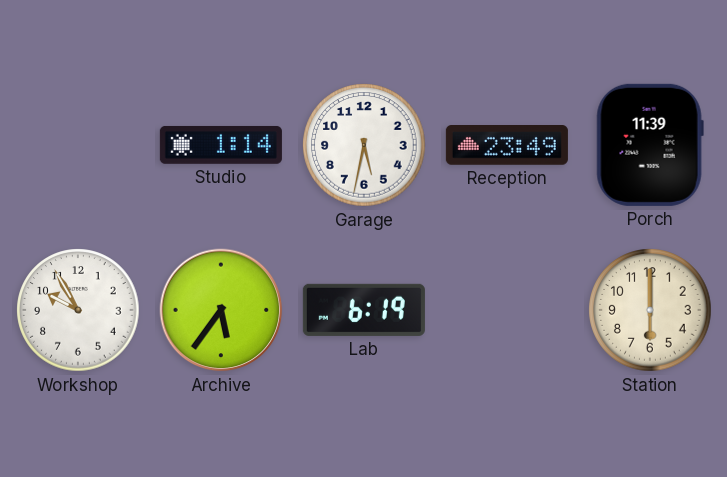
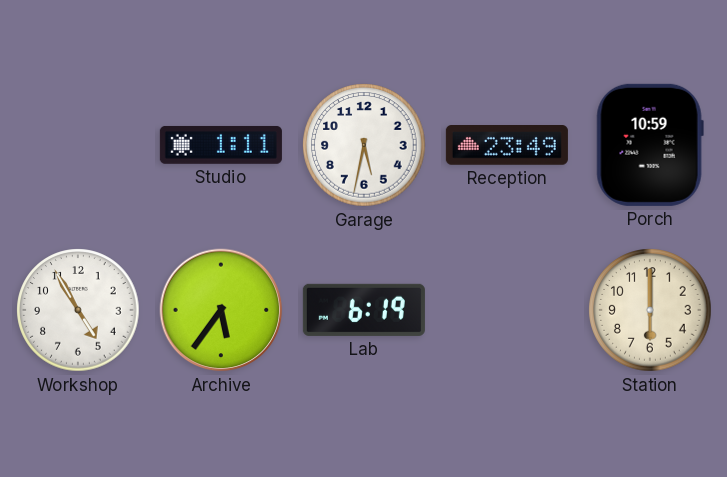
Studio: 1:14 -> 1:11
Porch: 11:39 -> 10:59
Workshop: 9:55 -> 4:55
